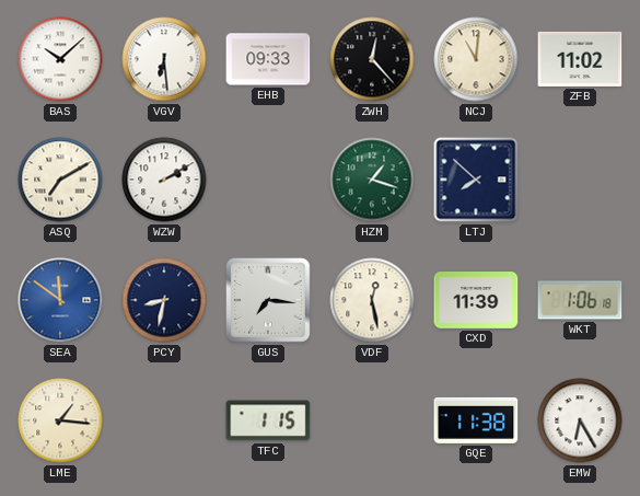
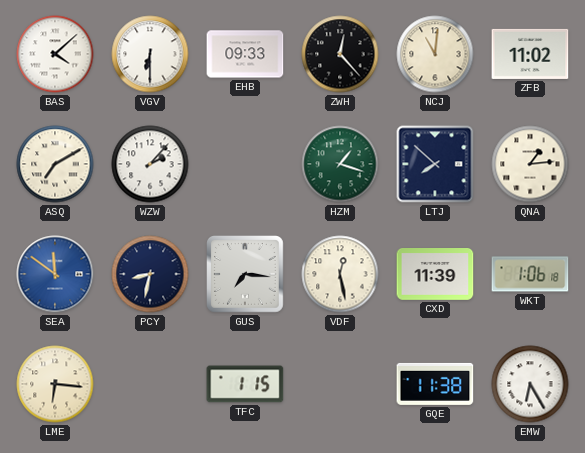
BAS: 10:08 -> 4:08
VGV: 6:29 -> 6:30
WZW: 2:10 -> 2:07
QNA: none -> 1:14
LME: 1:16 -> 6:16
